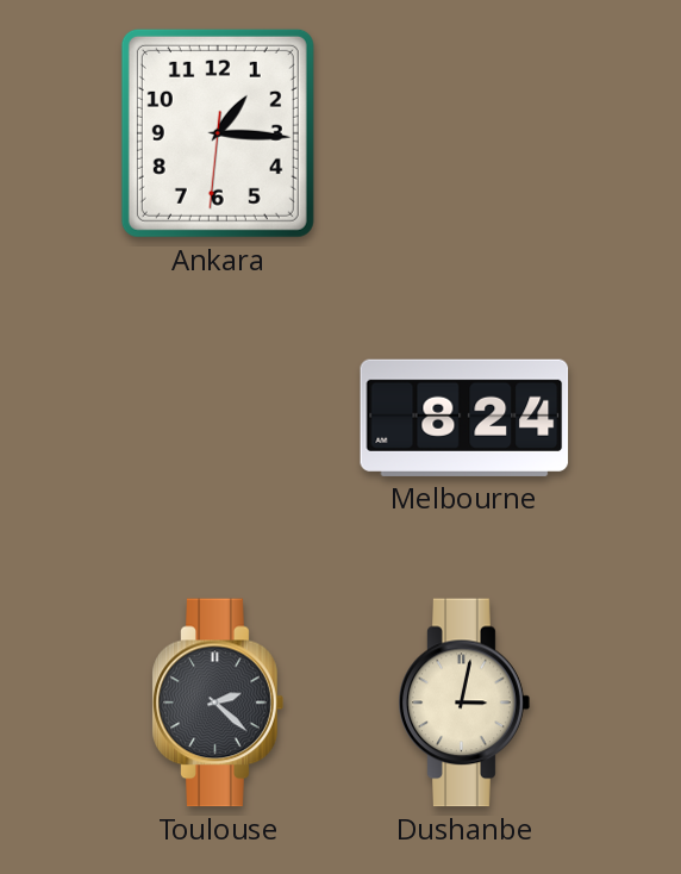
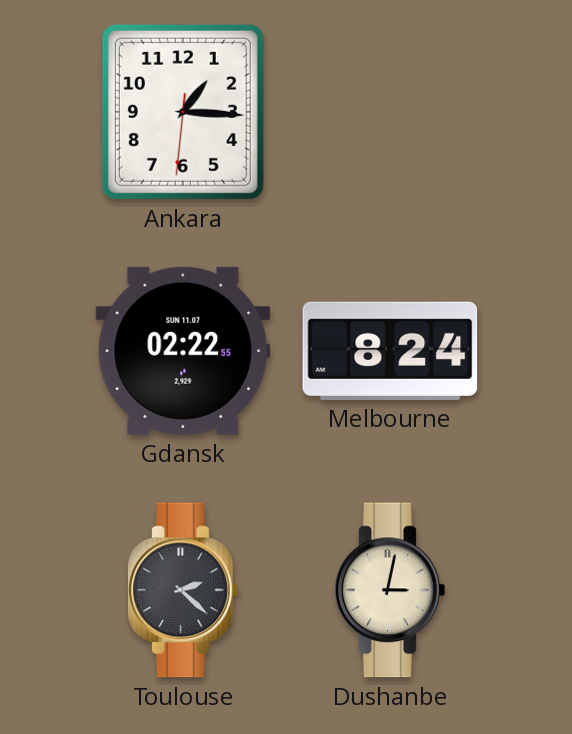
Gdansk: none -> 02:22
